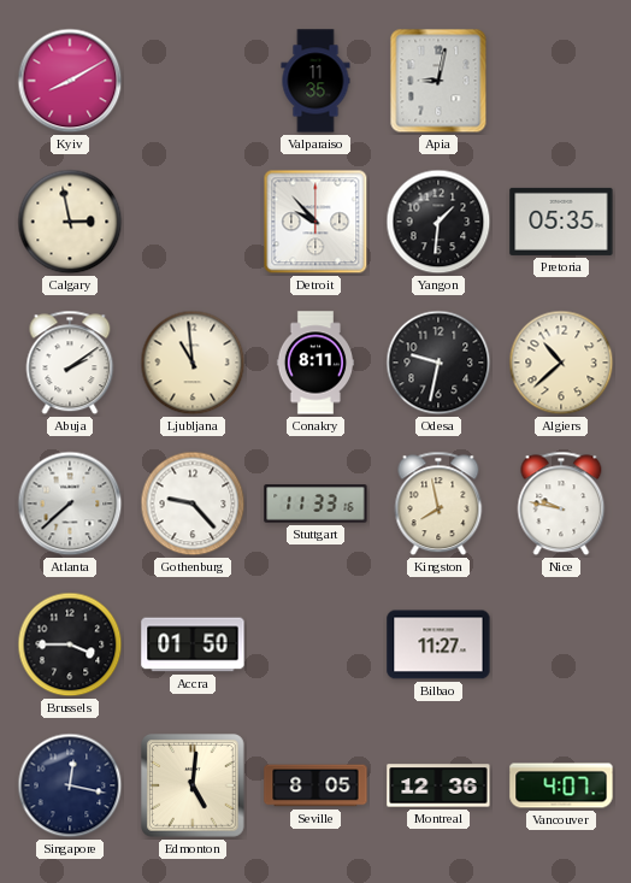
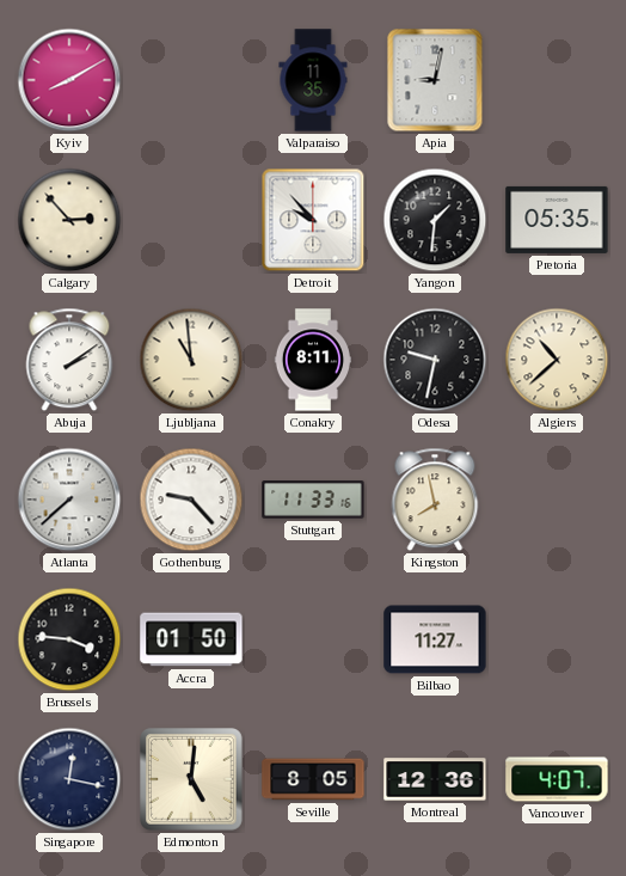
Calgary: 2:58 -> 2:53
Nice: 9:47 -> none
Brussels: 3:45 -> 3:46
